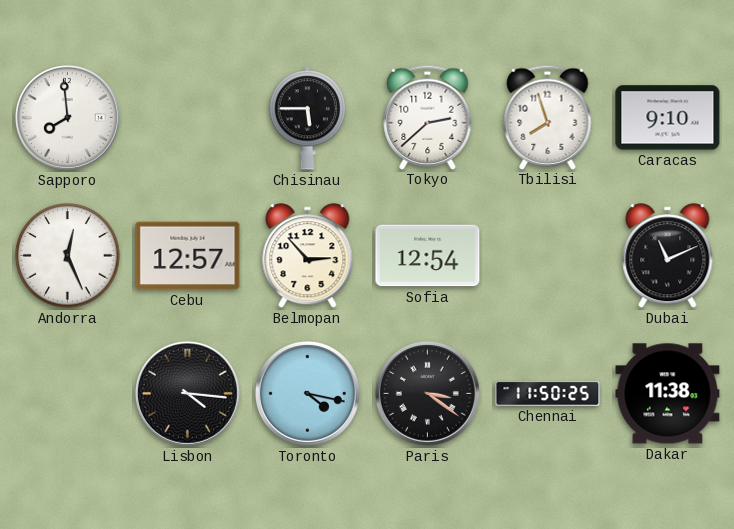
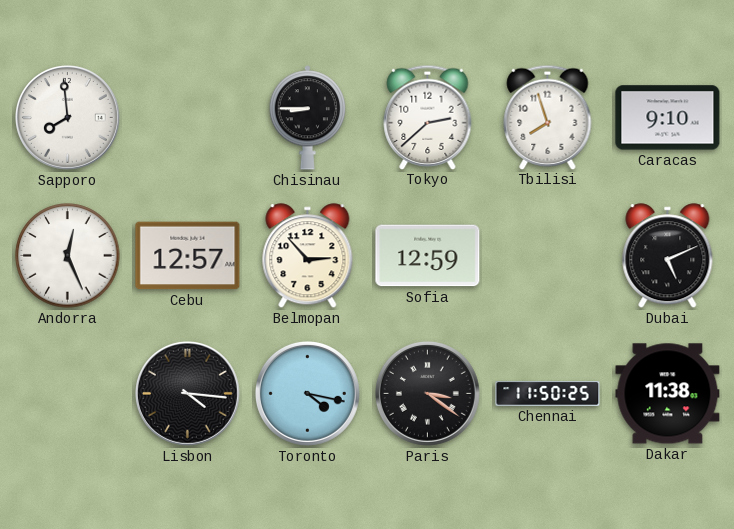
Chisinau: 5:45 -> 8:45
Sofia: 12:54 -> 12:59
Dubai: 11:11 -> 5:11
